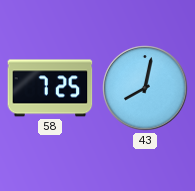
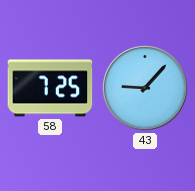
43: 8:02 -> 9:07
